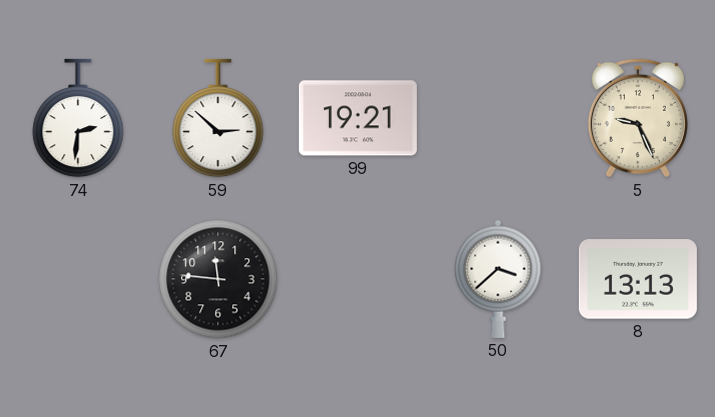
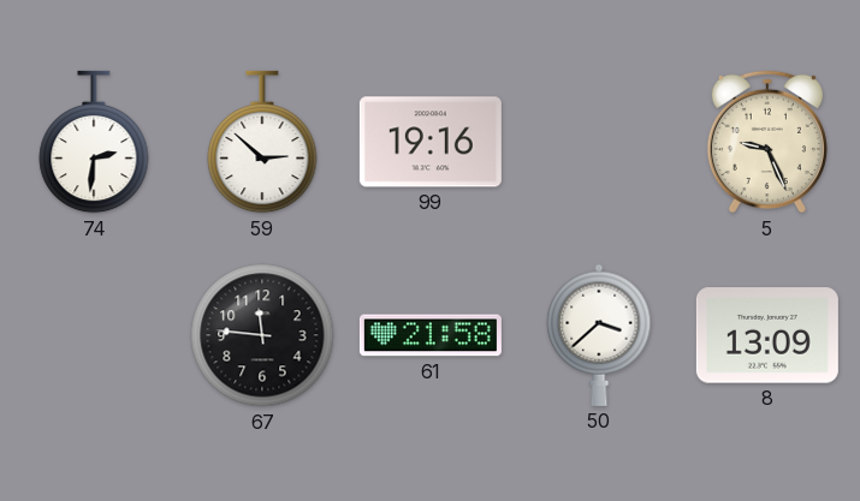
99: 19:21 -> 19:16
61: none -> 21:58
8: 13:13 -> 13:09
